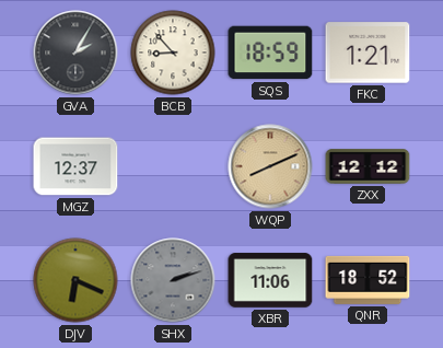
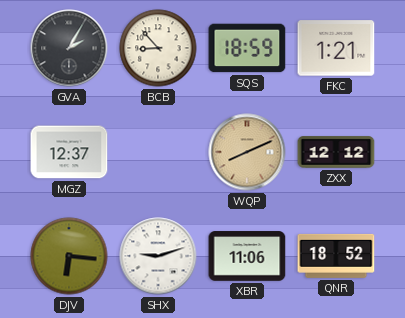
DJV: 6:19 -> 6:16
SHX: 2:12 -> 9:12
SHX dial: grey -> white
